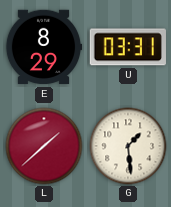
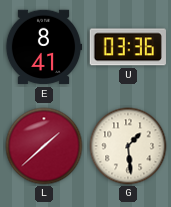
E: 8:29 -> 8:41
U: 03:31 -> 03:36
